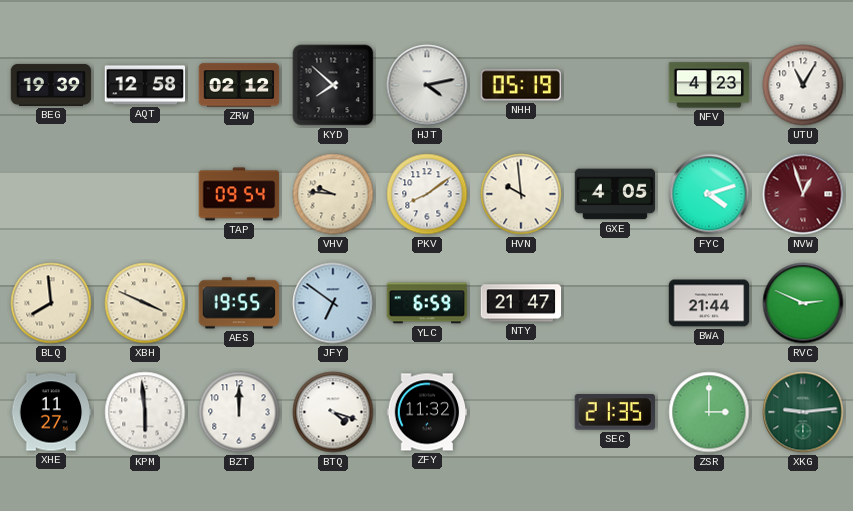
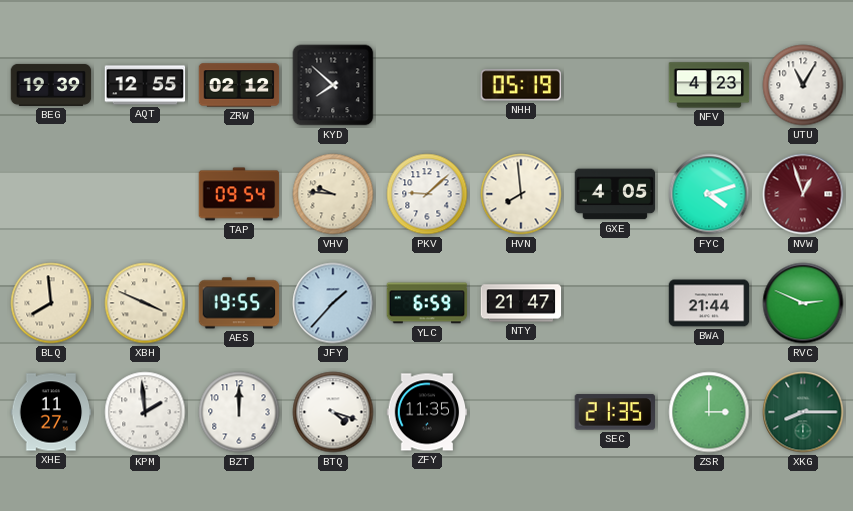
AQT: 12:58 -> 12:55
HJT: 4:13 -> none
PKV: 8:09 -> 9:08
HVN: 9:59 -> 7:59
JFY: 6:51 -> 1:37
KPM: 5:59 -> 1:59
ZFY: 11:32 -> 11:35
XKG: 9:14 -> 8:15
